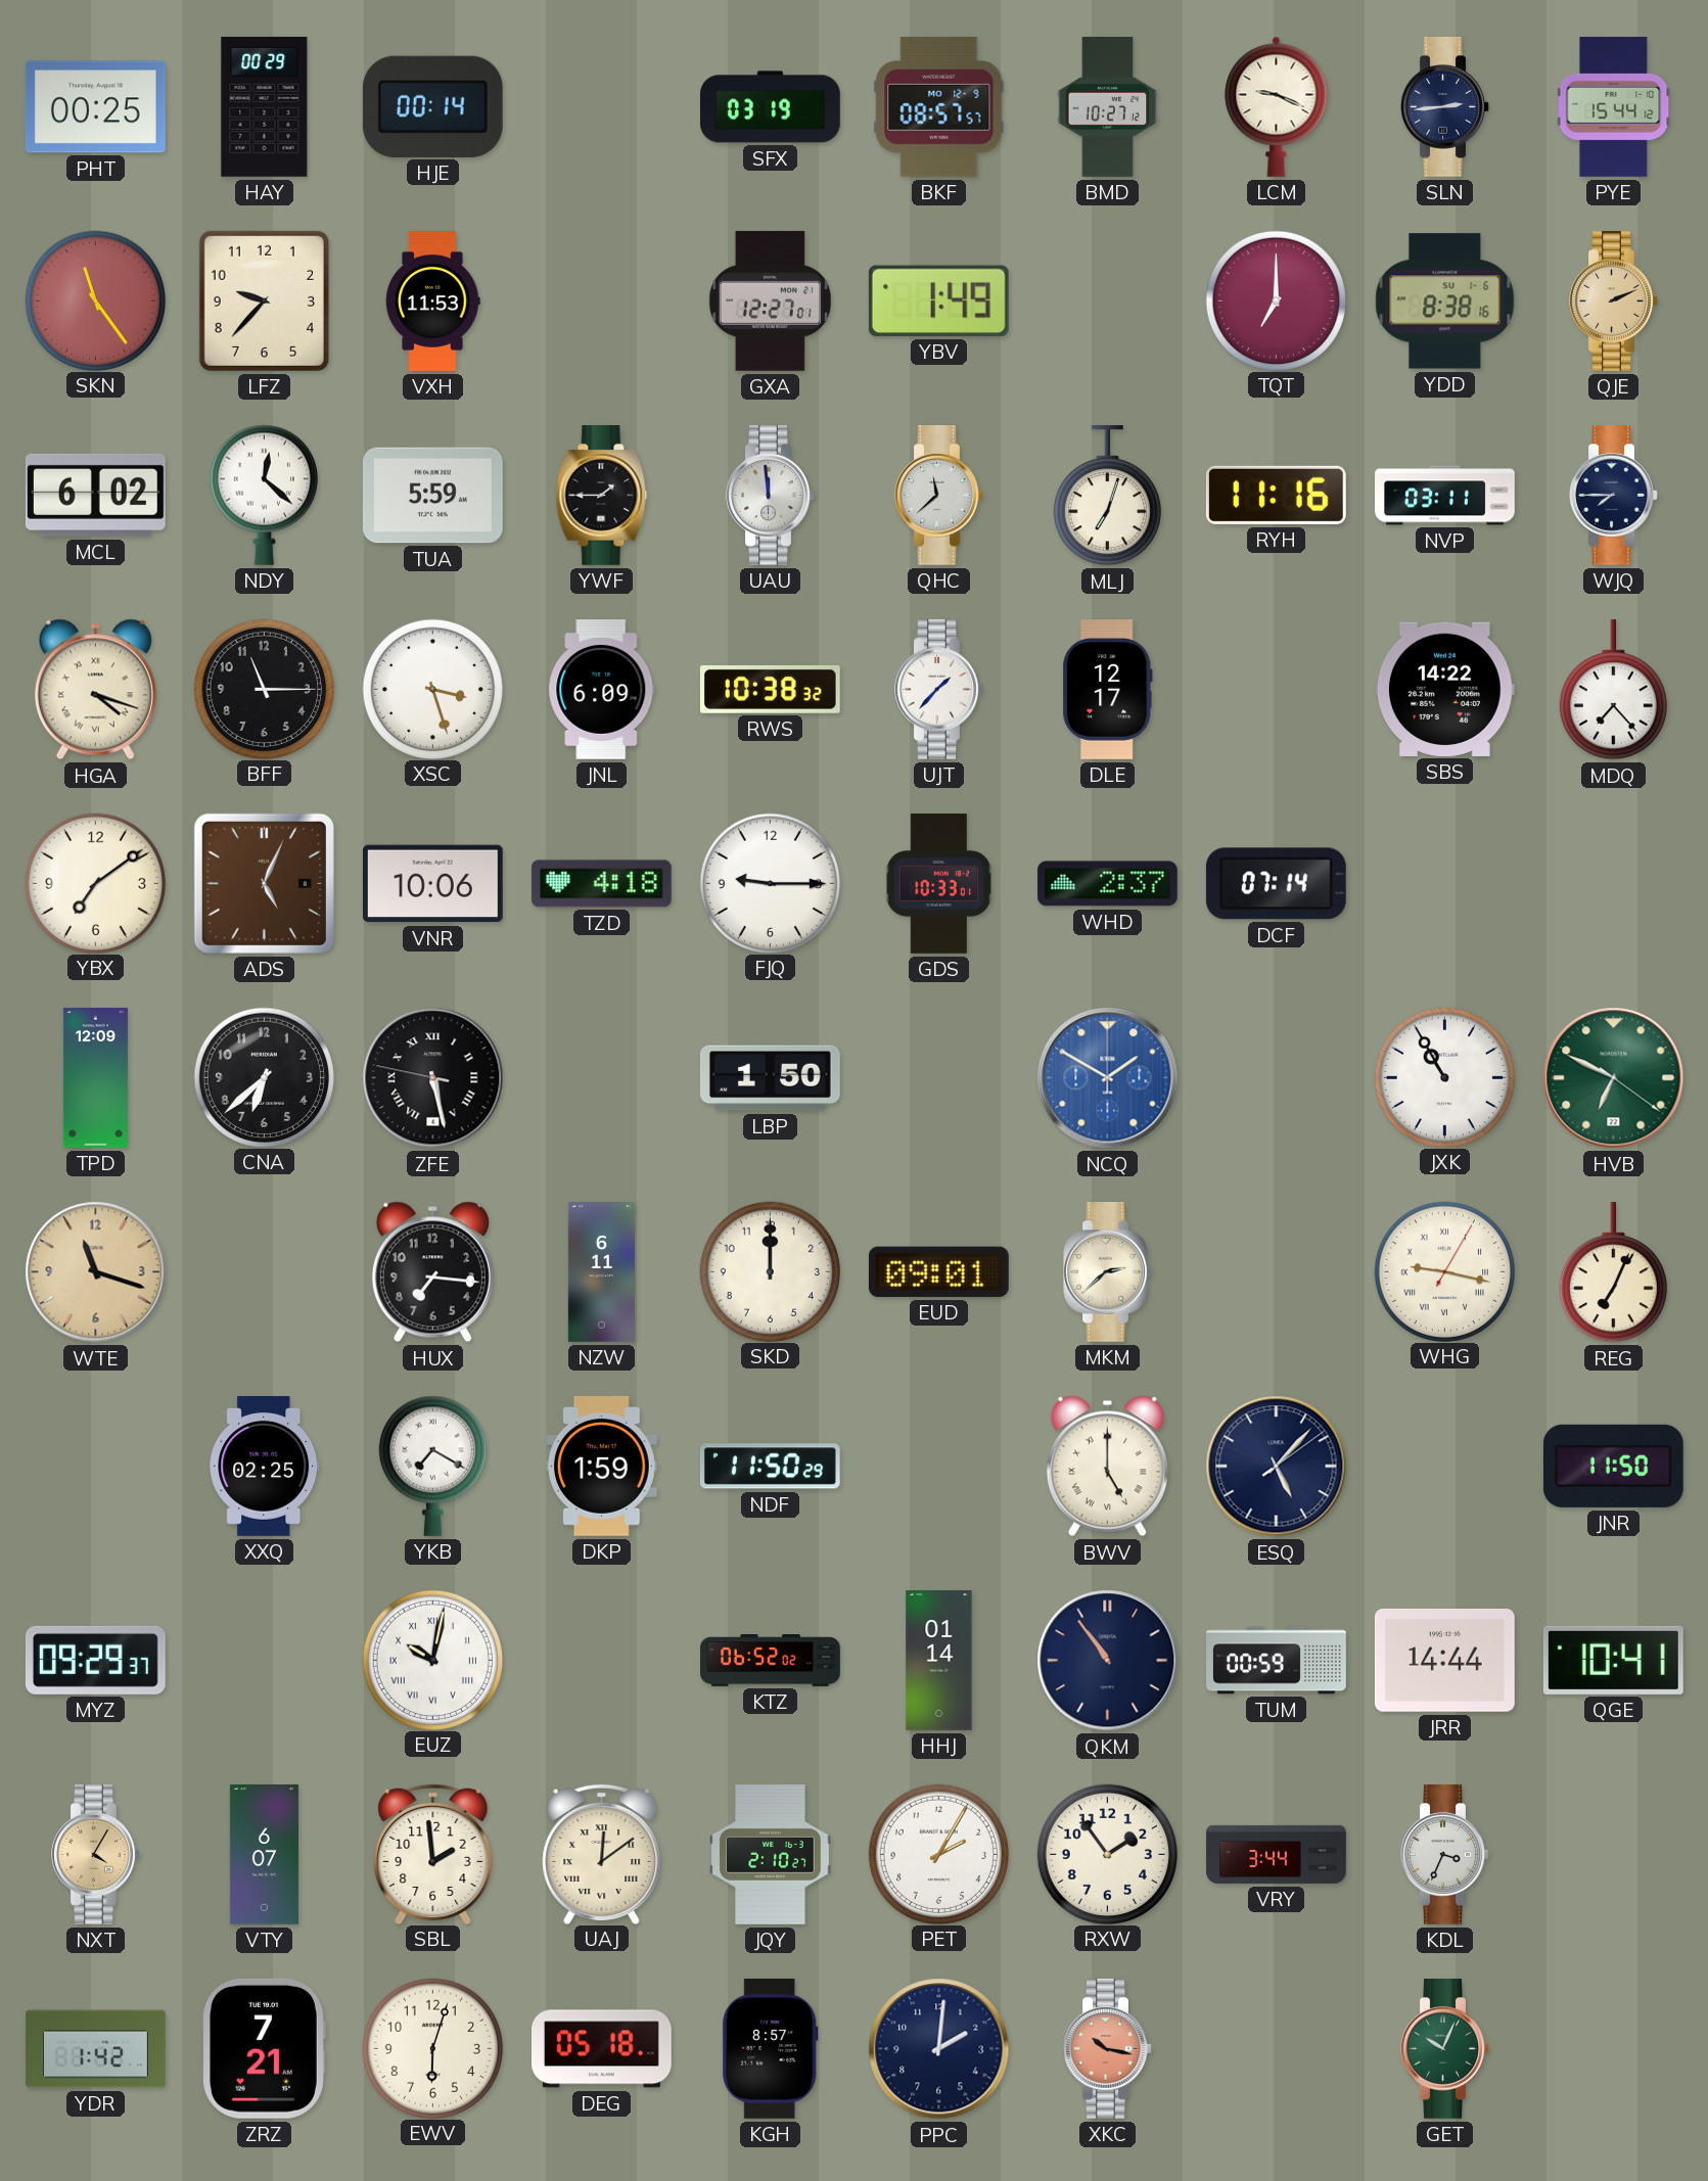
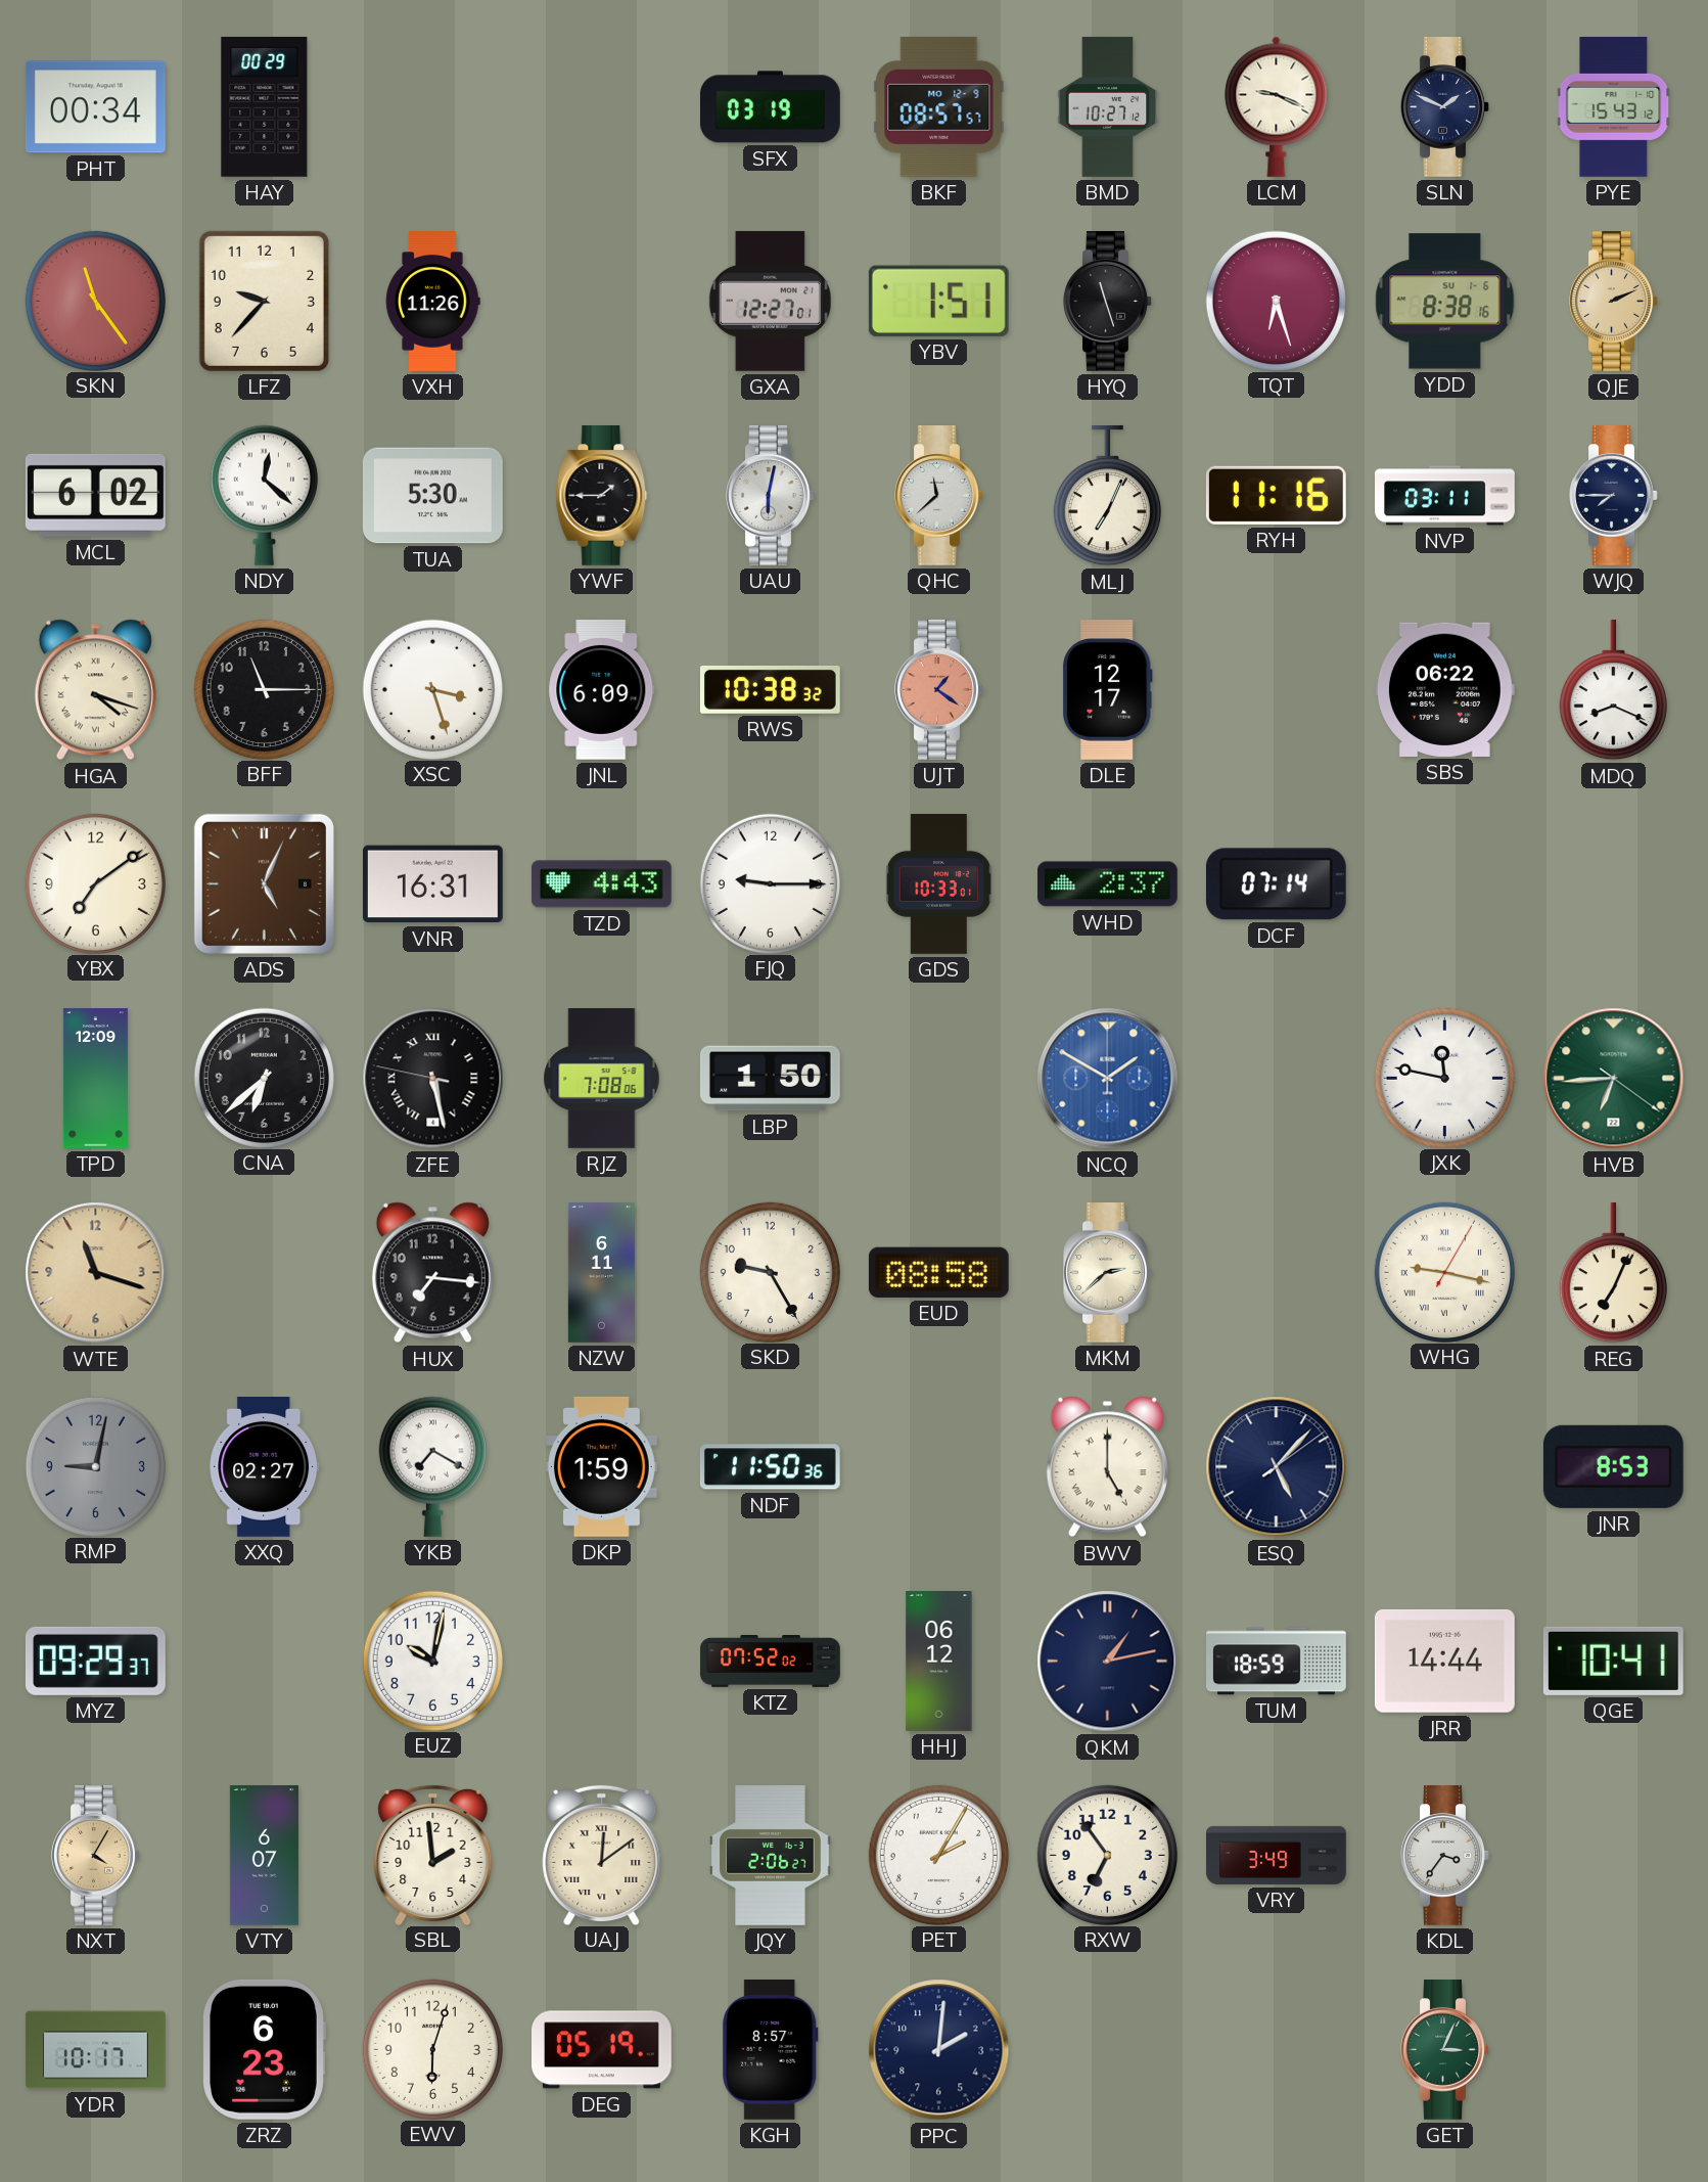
PHT: 00:25 -> 00:34
HJE: 00:14 -> none
SLN: 2:44 -> 1:49
PYE: 15:44 -> 15:43
VXH: 11:53 -> 11:26
YBV: 1:49 -> 1:51
HYQ: none -> 11:27
TQT: 7:00 -> 6:27
TUA: 5:59 -> 5:30
UAU: 11:59 -> 6:02
MLJ: 7:03 -> 7:04
UJT: 1:37 -> 1:21
UJT dial: white -> salmon
SBS: 14:22 -> 06:22
MDQ: 7:23 -> 8:19
VNR: 10:06 -> 16:31
TZD: 4:18 -> 4:43
RJZ: none -> 7:08
JXK: 10:55 -> 11:47
HVB: 6:49 -> 6:44
SKD: 12:00 -> 9:25
EUD: 09:01 -> 08:58
RMP: none -> 9:02
XXQ: 02:25 -> 02:27
NDF: 11:50:29 -> 11:50:36
JNR: 11:50 -> 8:53
EUZ numerals: Roman -> Arabic
KTZ: 06:52 -> 07:52
HHJ: 01:14 -> 06:12
QKM: 10:54 -> 1:13
TUM: 00:59 -> 18:59
JQY: 2:10 -> 2:06
RXW: 1:54 -> 6:54
VRY: 3:44 -> 3:49
KDL: 3:34 -> 3:36
YDR: 1:42 -> 10:17
ZRZ: 7:21 -> 6:23
DEG: 05:18 -> 05:19
XKC: 10:17 -> none
GET: 10:04 -> 3:04
